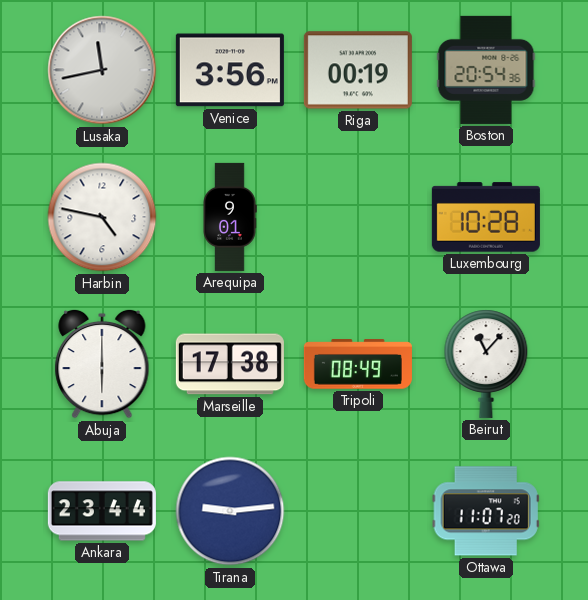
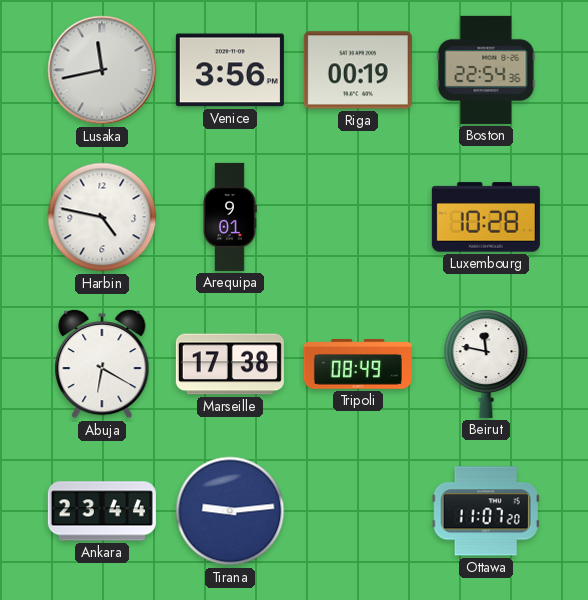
Boston: 20:54 -> 22:54
Abuja: 6:00 -> 6:20
Beirut: 11:07 -> 11:47
